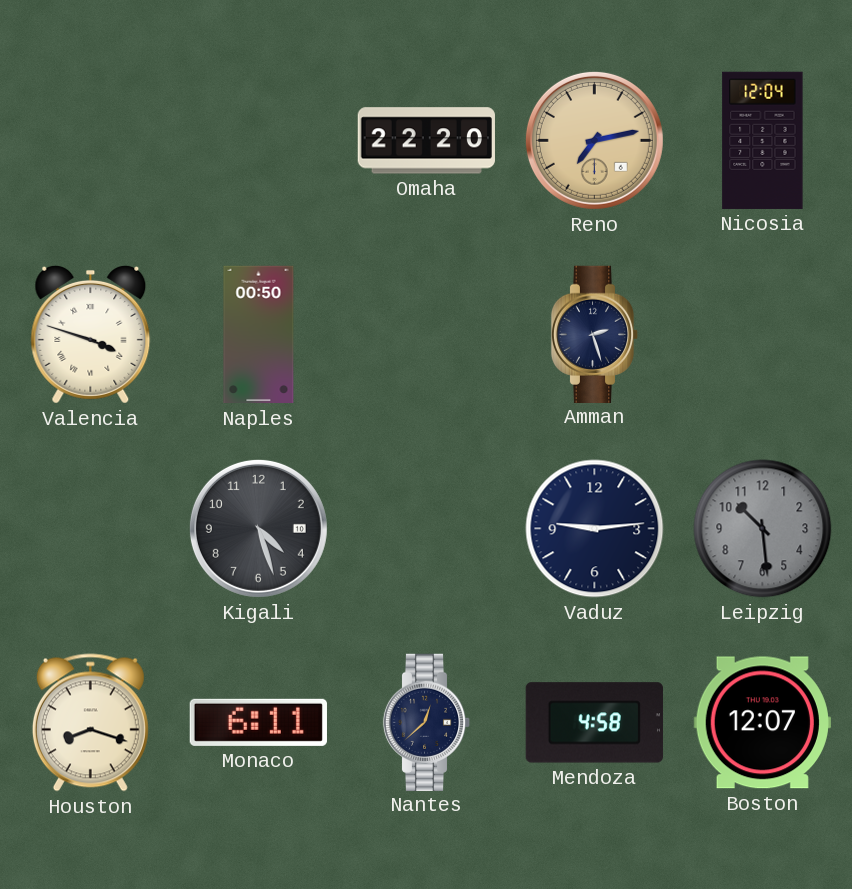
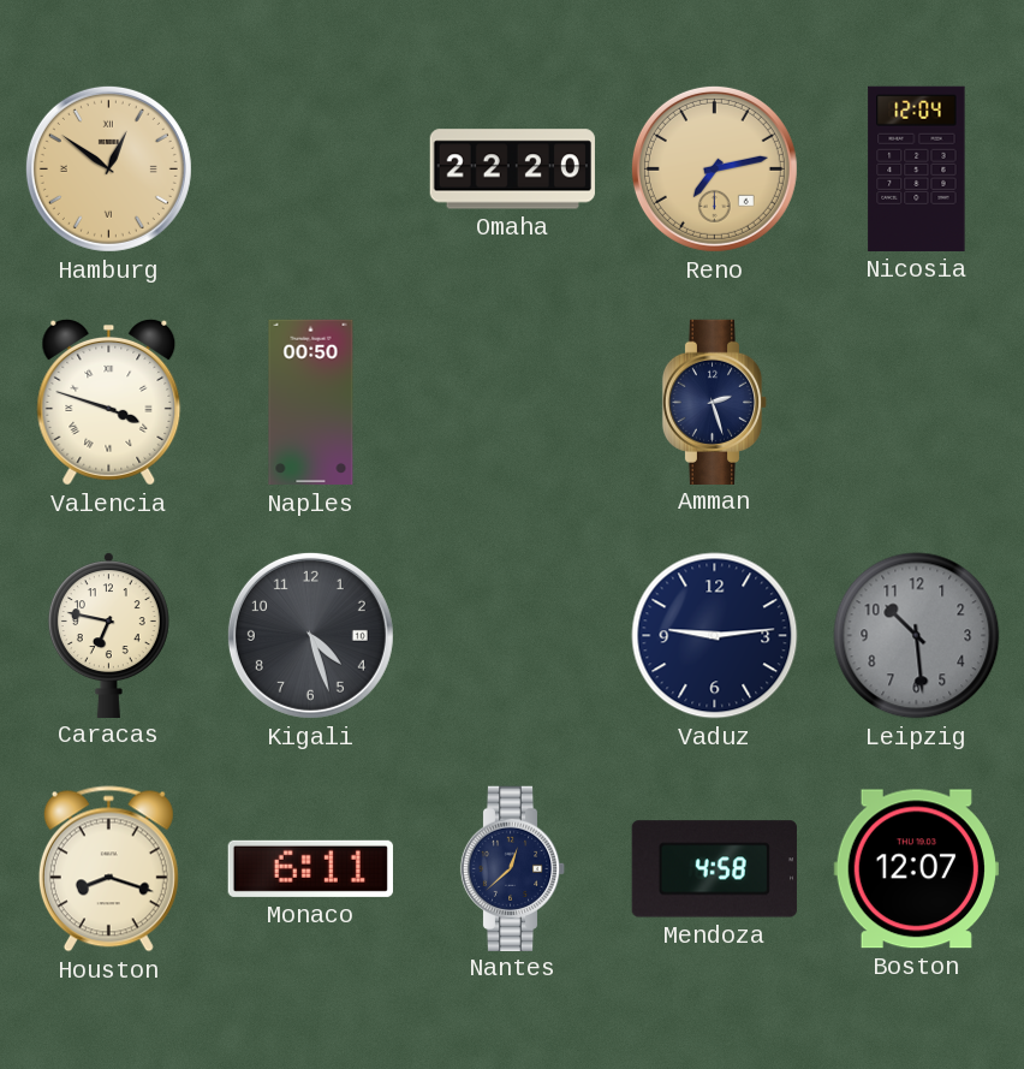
Hamburg: none -> 12:51
Caracas: none -> 6:47
